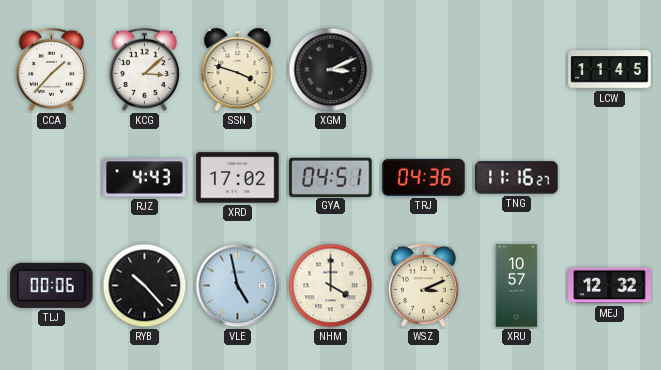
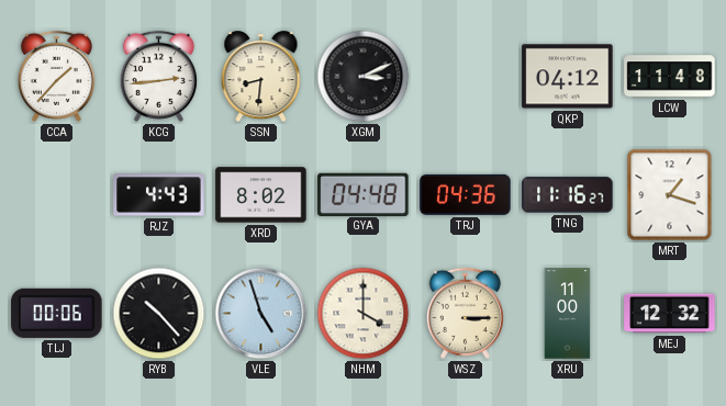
KCG: 3:08 -> 2:44
SSN: 3:48 -> 8:31
QKP: none -> 04:12
LCW: 11:45 -> 11:48
XRD: 17:02 -> 8:02
GYA: 04:51 -> 04:48
MRT: none -> 1:18
VLE: 4:58 -> 4:57
WSZ: 3:11 -> 3:15
XRU: 10:57 -> 11:00
